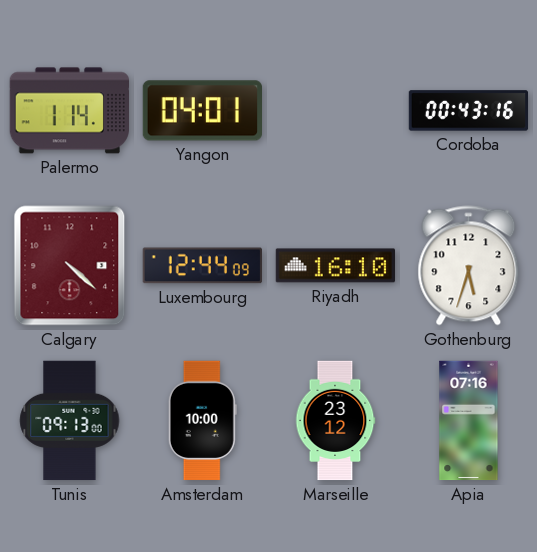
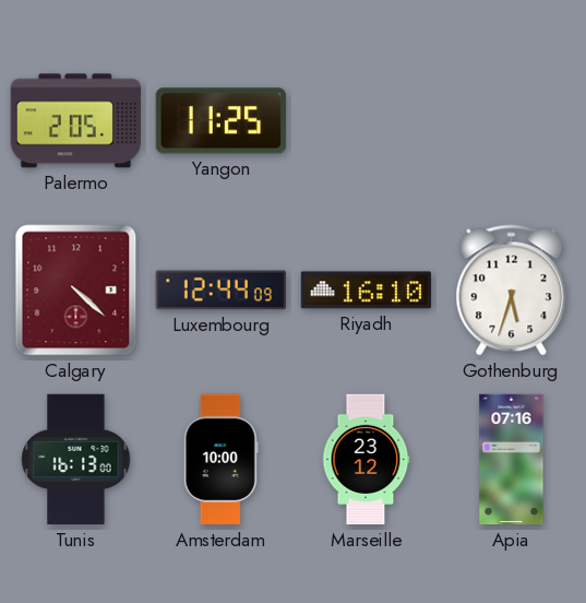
Palermo: 1:14 -> 2:05
Yangon: 04:01 -> 11:25
Cordoba: 00:43 -> none
Tunis: 09:13 -> 16:13
